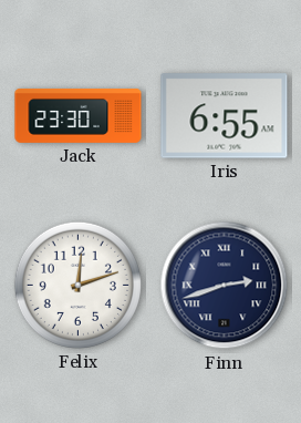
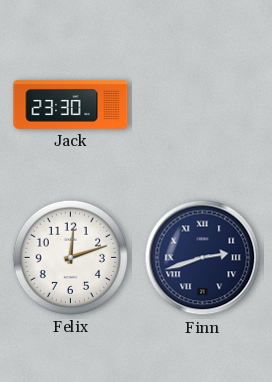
Iris: 6:55 -> none
